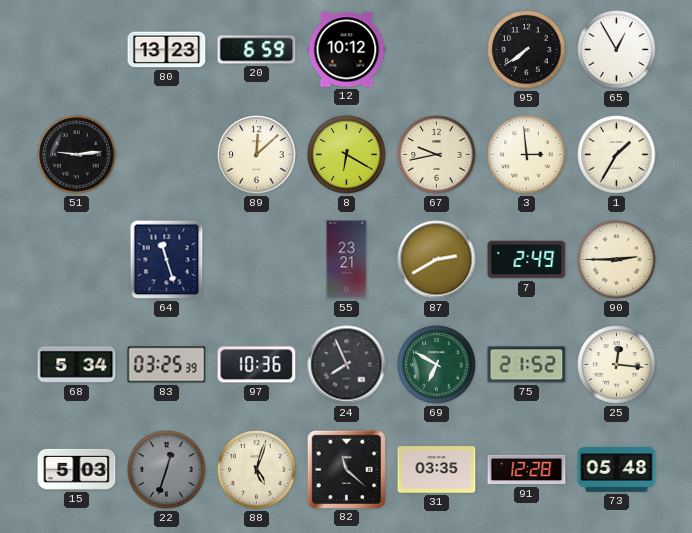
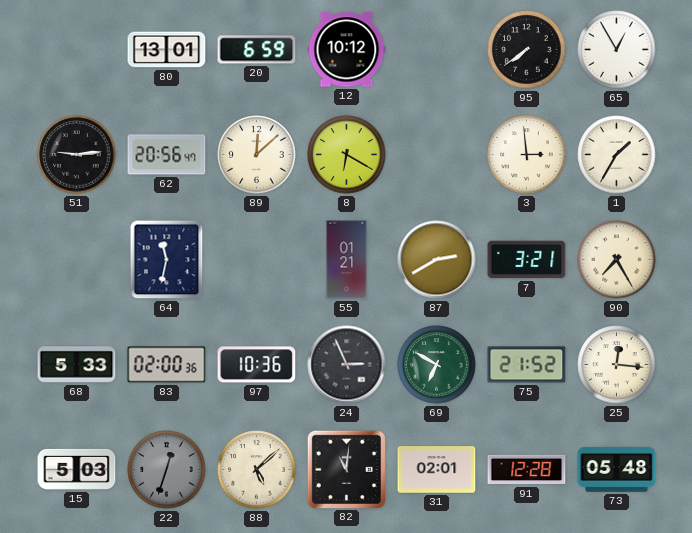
80: 13:23 -> 13:01
62: none -> 20:56
67: 9:43 -> none
64: 11:27 -> 11:32
55: 23:21 -> 01:21
7: 2:49 -> 3:21
90: 2:45 -> 7:25
68: 5:34 -> 5:33
83: 03:25 -> 02:00
24: 7:56 -> 2:56
88: 5:03 -> 5:08
82: 11:22 -> 11:01
31: 03:35 -> 02:01
